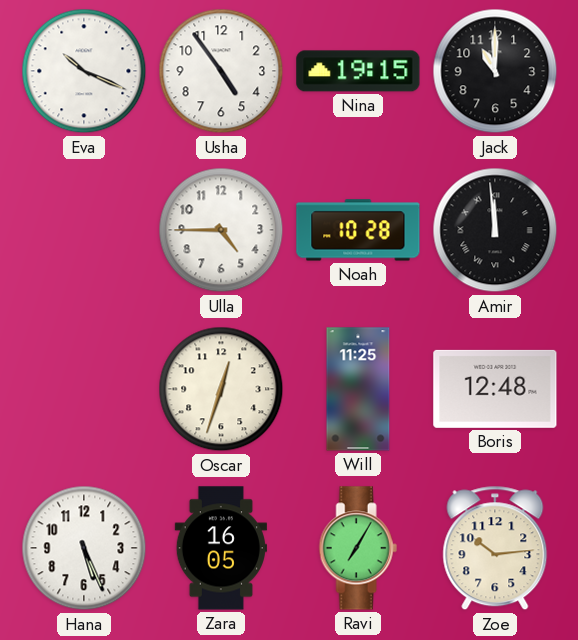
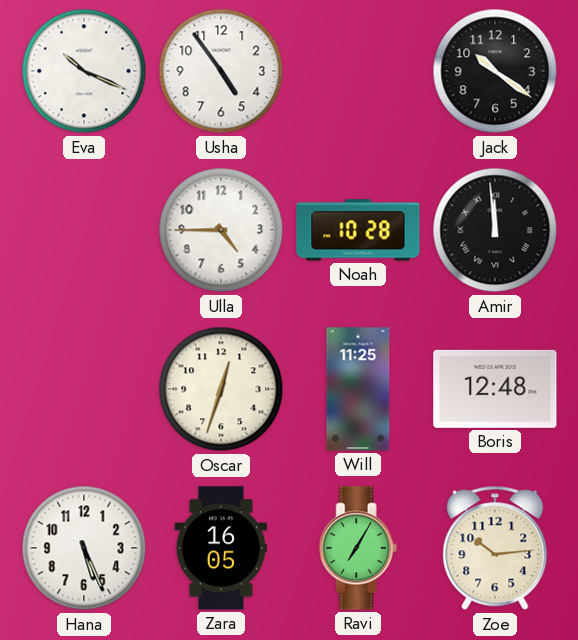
Nina: 19:15 -> none
Jack: 11:00 -> 10:21
